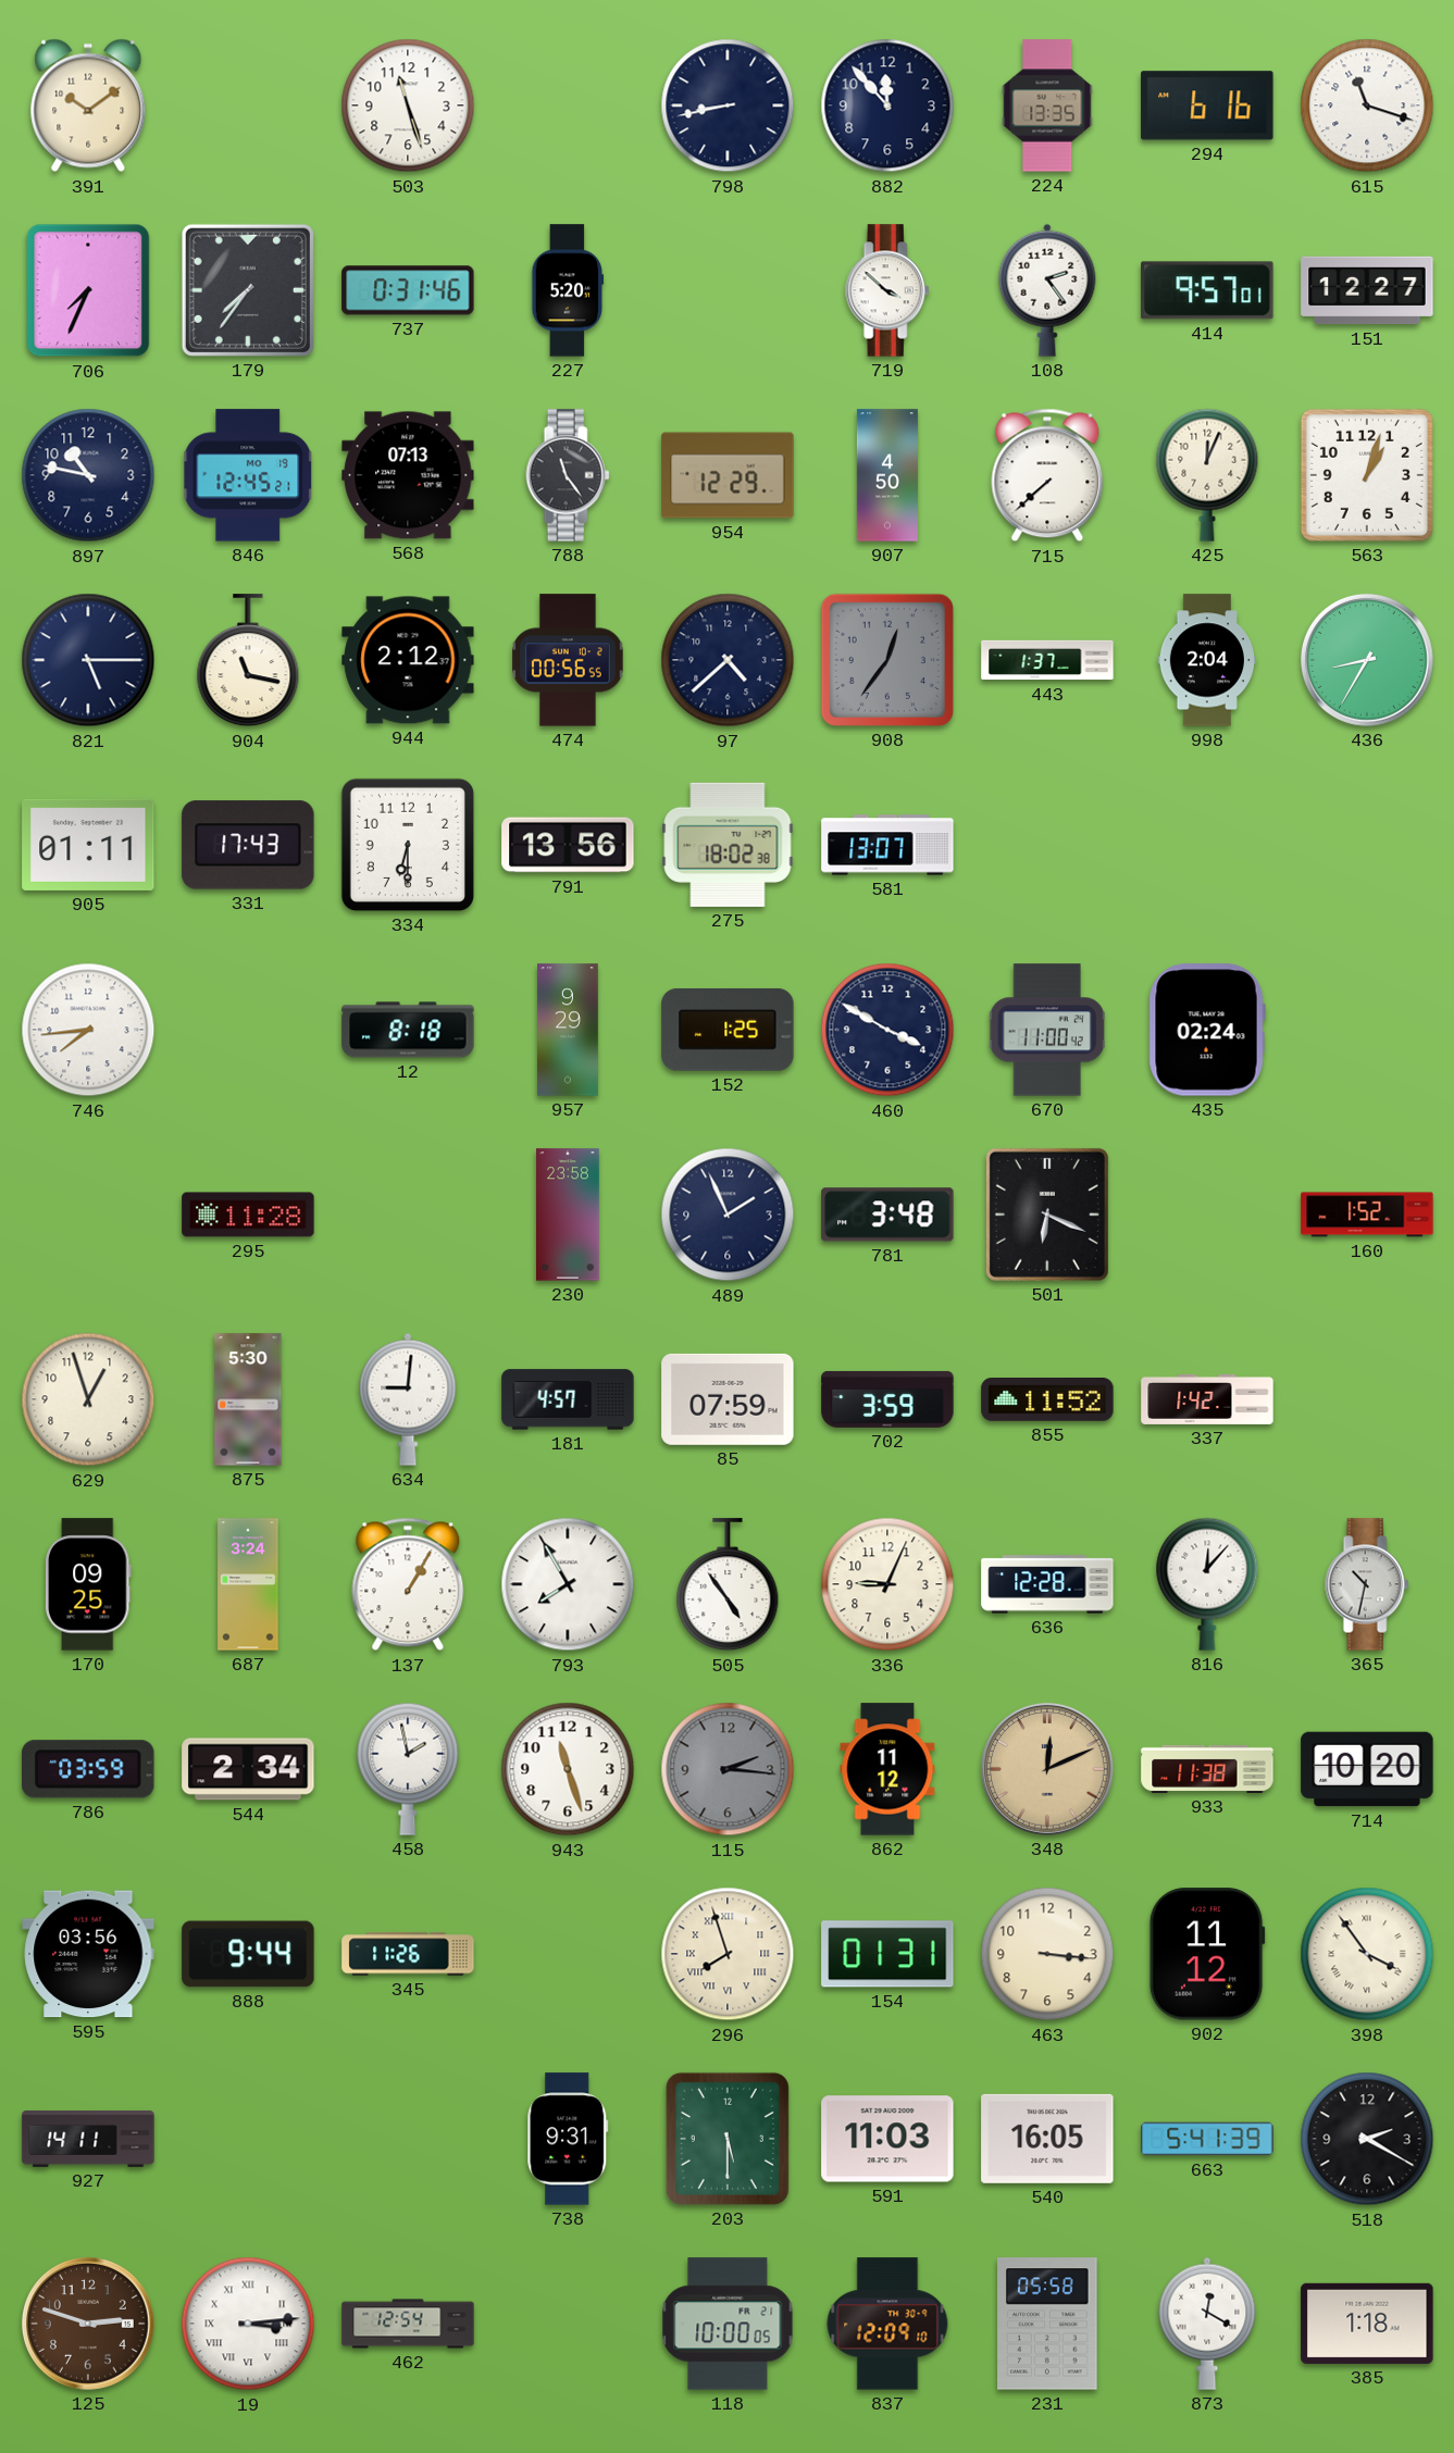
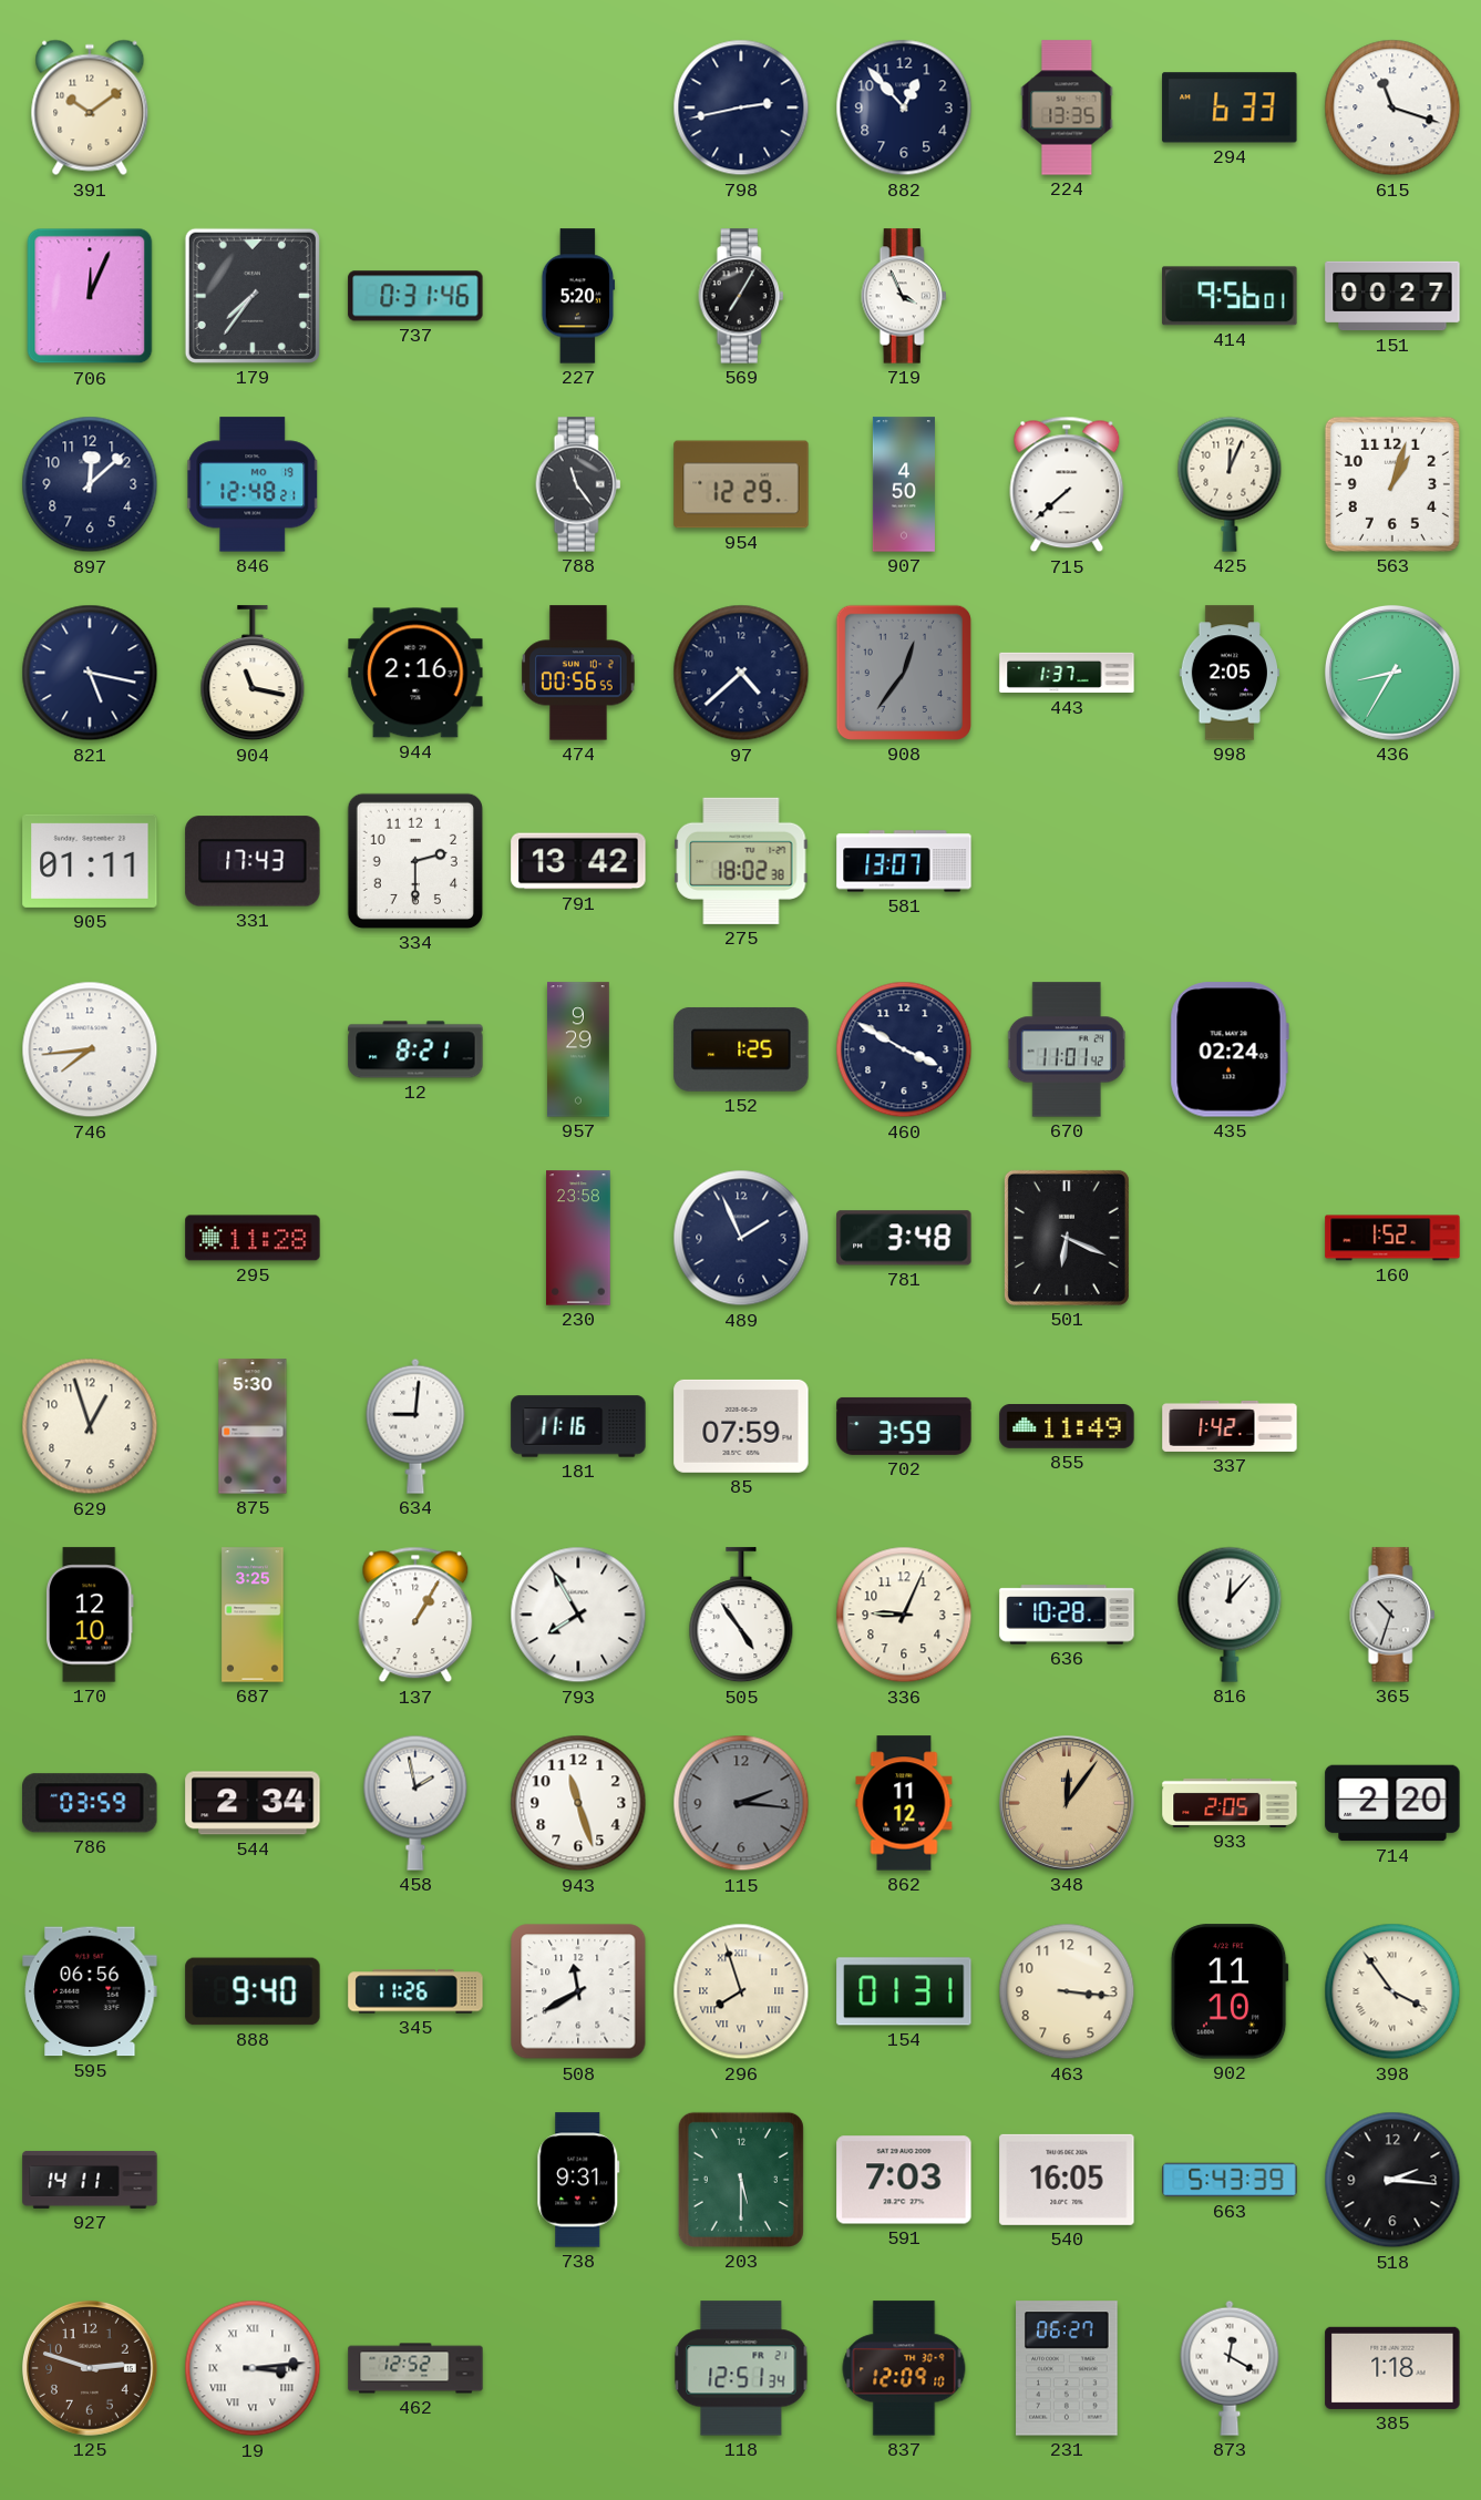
503: 11:27 -> none
798: 8:43 -> 2:43
882: 11:53 -> 12:53
294: 6:16 -> 6:33
706: 7:34 -> 12:04
569: none -> 7:05
719: 3:52 -> 3:56
108: 2:24 -> none
414: 9:57 -> 9:56
151: 12:27 -> 00:27
897: 10:47 -> 12:08
846: 12:45 -> 12:48
568: 07:13 -> none
821: 5:15 -> 5:17
944: 2:12 -> 2:16
998: 2:04 -> 2:05
334: 6:30 -> 2:30
791: 13:56 -> 13:42
12: 8:18 -> 8:21
670: 11:00 -> 11:01
181: 4:57 -> 11:16
855: 11:52 -> 11:49
170: 09:25 -> 12:10
687: 3:24 -> 3:25
636: 12:28 -> 10:28
365: 10:32 -> 10:33
348: 12:11 -> 12:06
933: 11:38 -> 2:05
714: 10:20 -> 2:20
595: 03:56 -> 06:56
888: 9:44 -> 9:40
508: none -> 11:40
902: 11:12 -> 11:10
591: 11:03 -> 7:03
663: 5:41 -> 5:43
518: 2:20 -> 2:16
462: 12:54 -> 12:52
118: 10:00 -> 12:51
231: 05:58 -> 06:27
